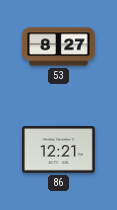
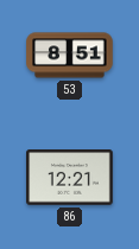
53: 8:27 -> 8:51
